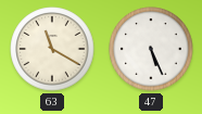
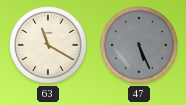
47 dial: white -> grey
